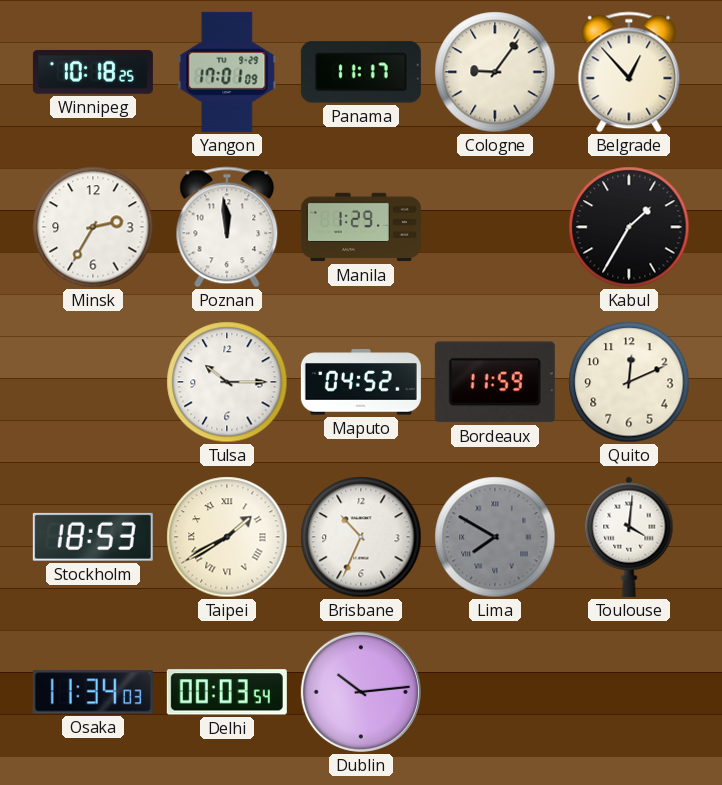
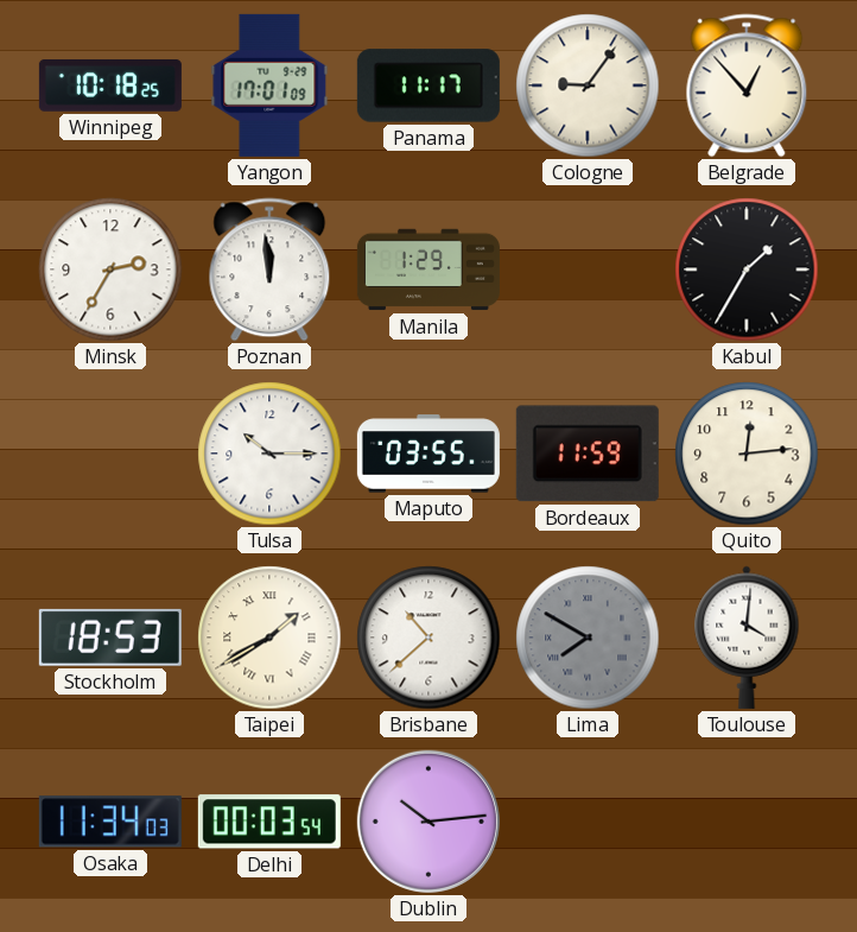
Maputo: 04:52 -> 03:55
Quito: 12:11 -> 12:14
Brisbane: 10:34 -> 10:38
